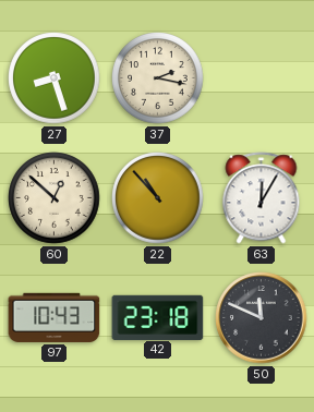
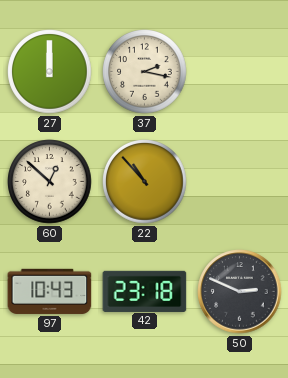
27: 8:27 -> 12:00
63: 12:05 -> none
50: 11:49 -> 2:49
